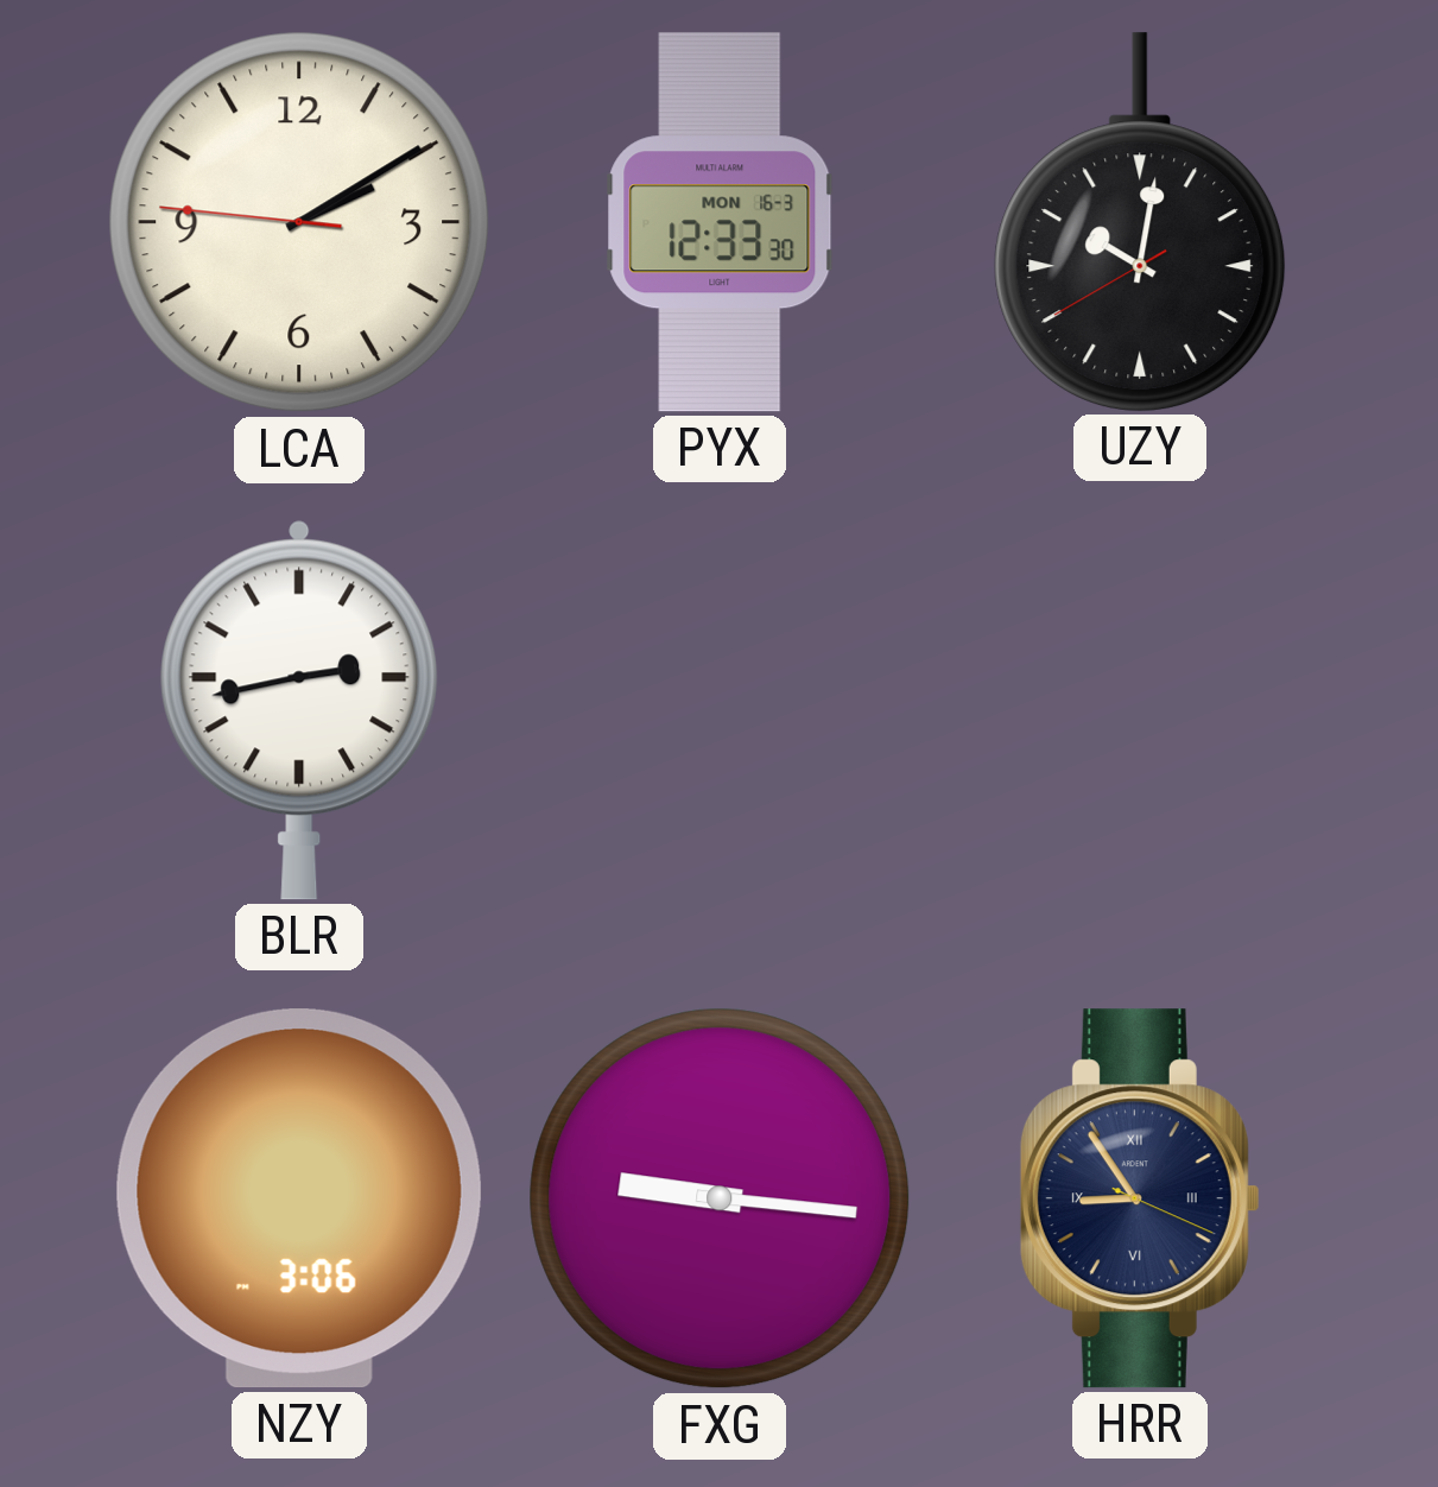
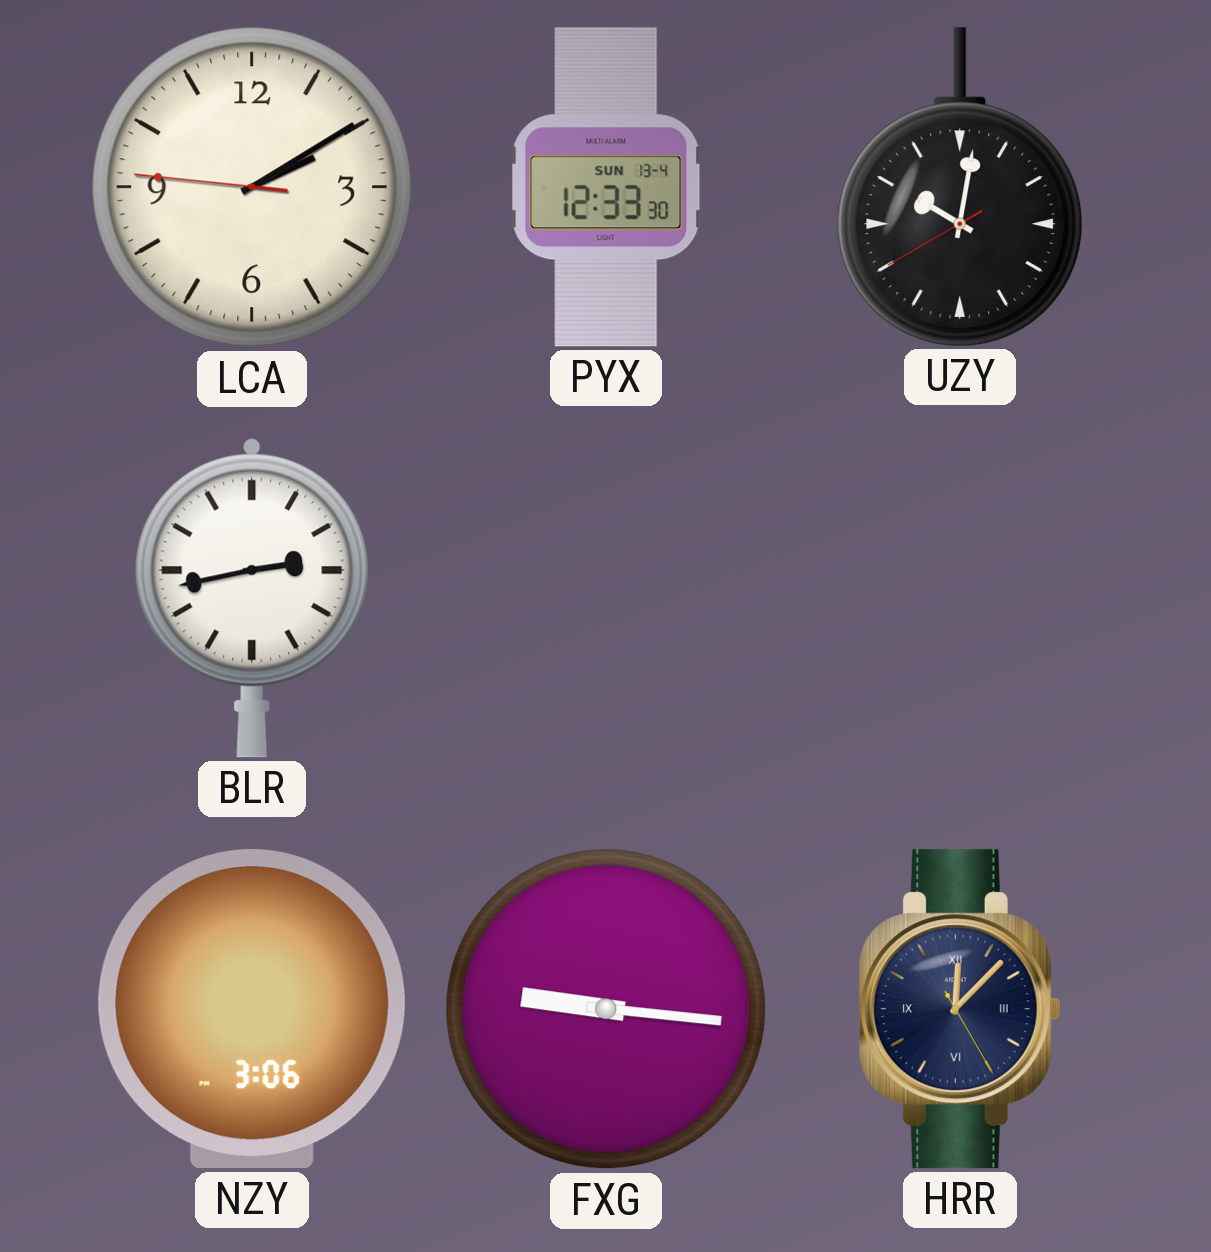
PYX date: MON 16-3 -> SUN 13-4
HRR: 8:54 -> 12:07
